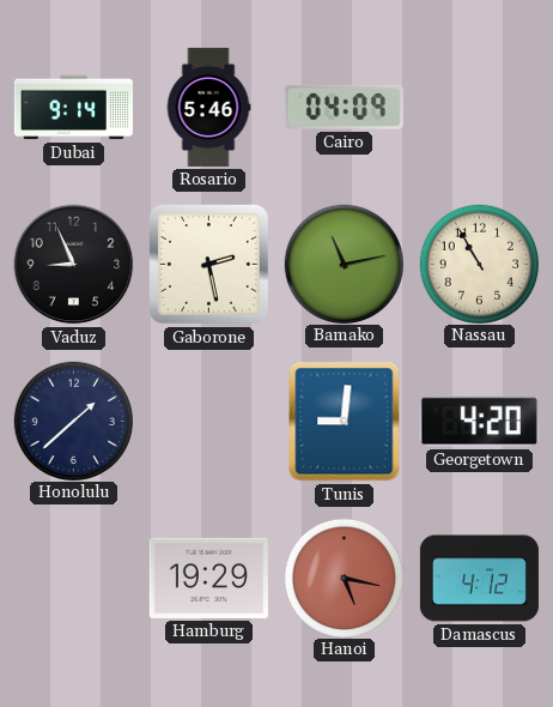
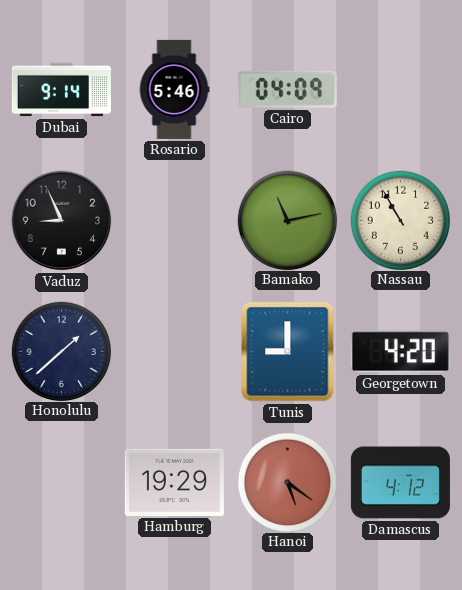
Gaborone: 2:28 -> none
Tunis: 9:01 -> 9:00
Hanoi: 5:17 -> 5:21
